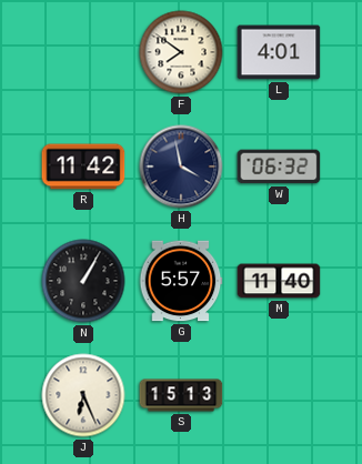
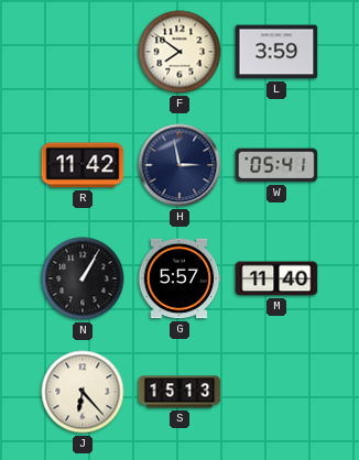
L: 4:01 -> 3:59
H: 3:58 -> 2:58
W: 06:32 -> 05:41
J: 6:26 -> 6:23
